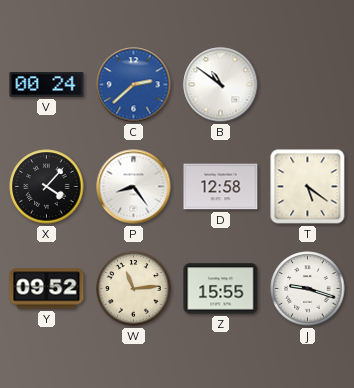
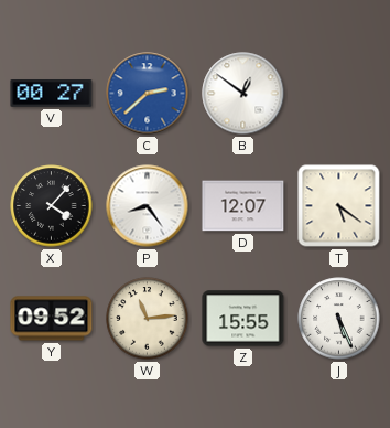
V: 00:24 -> 00:27
B: 10:51 -> 12:51
D: 12:58 -> 12:07
J: 9:18 -> 5:26
